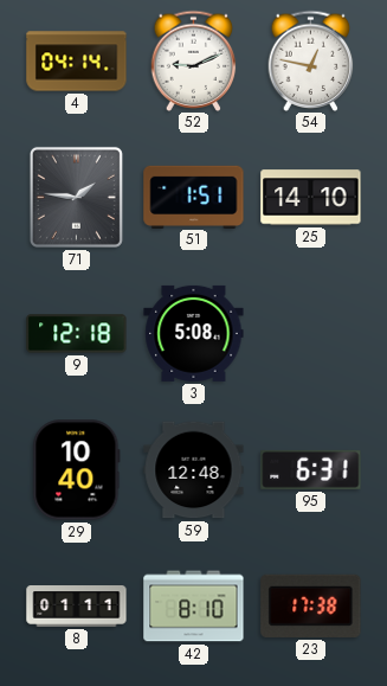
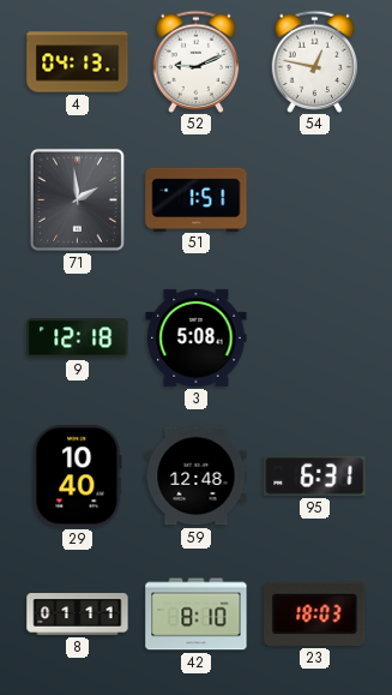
4: 04:14 -> 04:13
71: 1:46 -> 1:59
25: 14:10 -> none
23: 17:38 -> 18:03
